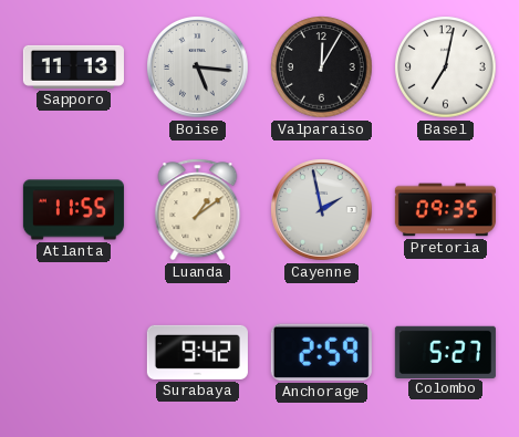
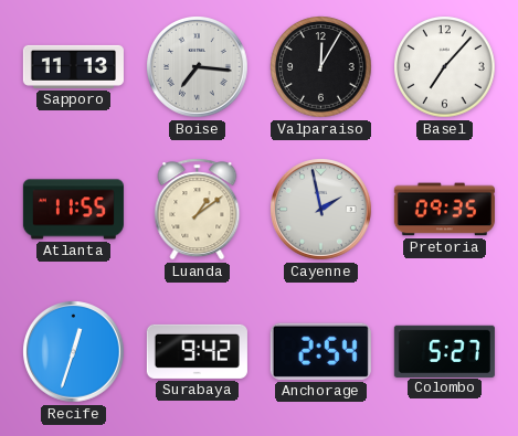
Boise: 5:16 -> 7:16
Basel: 7:02 -> 7:07
Recife: none -> 12:33
Anchorage: 2:59 -> 2:54
